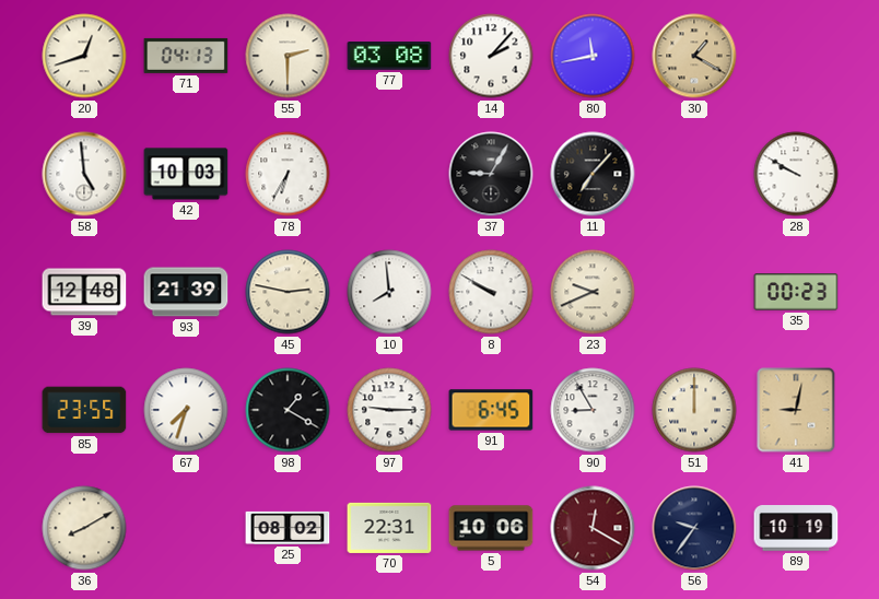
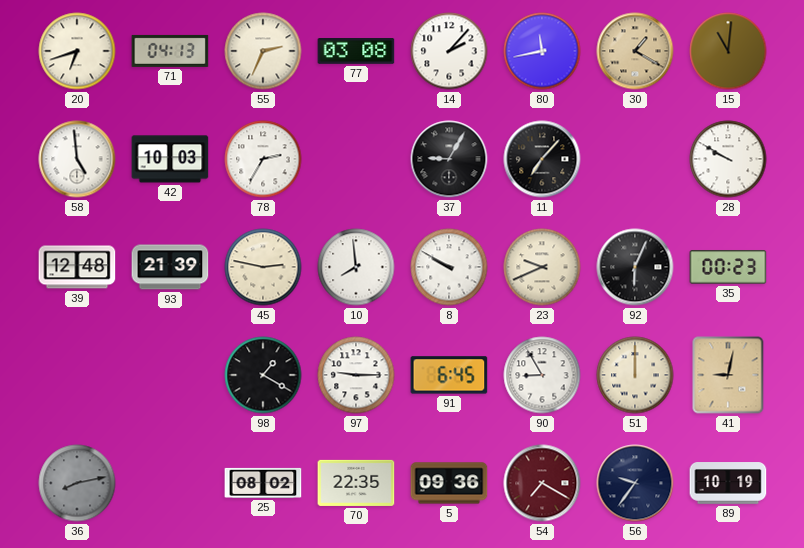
20: 12:42 -> 6:42
55: 2:30 -> 2:34
15: none -> 11:01
78: 6:35 -> 2:35
92: none -> 6:04
85: 23:55 -> none
67: 7:33 -> none
36: 8:10 -> 8:13
36 dial: cream -> grey
70: 22:31 -> 22:35
5: 10:06 -> 09:36
54: 12:20 -> 7:20
